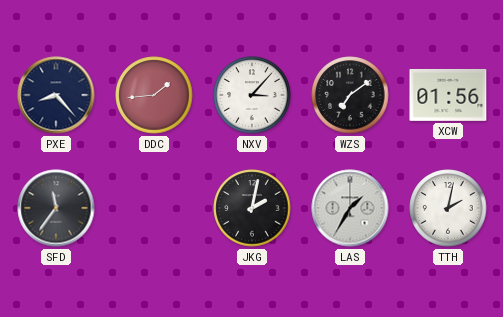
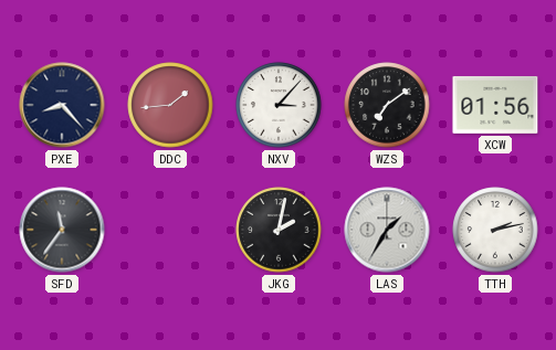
TTH: 2:02 -> 2:13
